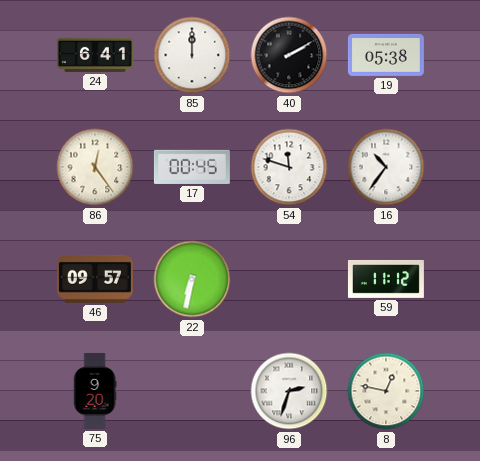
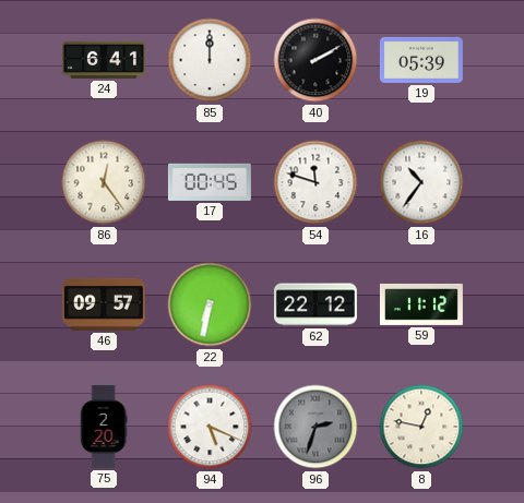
19: 05:38 -> 05:39
62: none -> 22:12
75: 9:20 -> 2:20
94: none -> 5:19
96 dial: white -> grey
